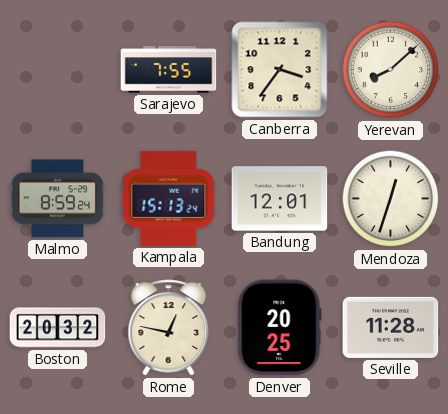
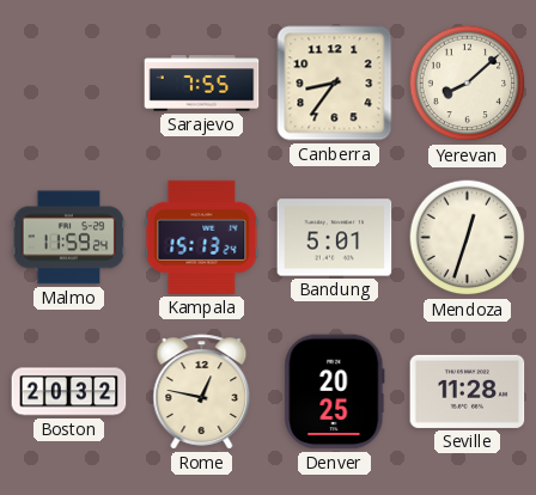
Canberra: 3:36 -> 8:36
Malmo: 8:59 -> 11:59
Bandung: 12:01 -> 5:01
